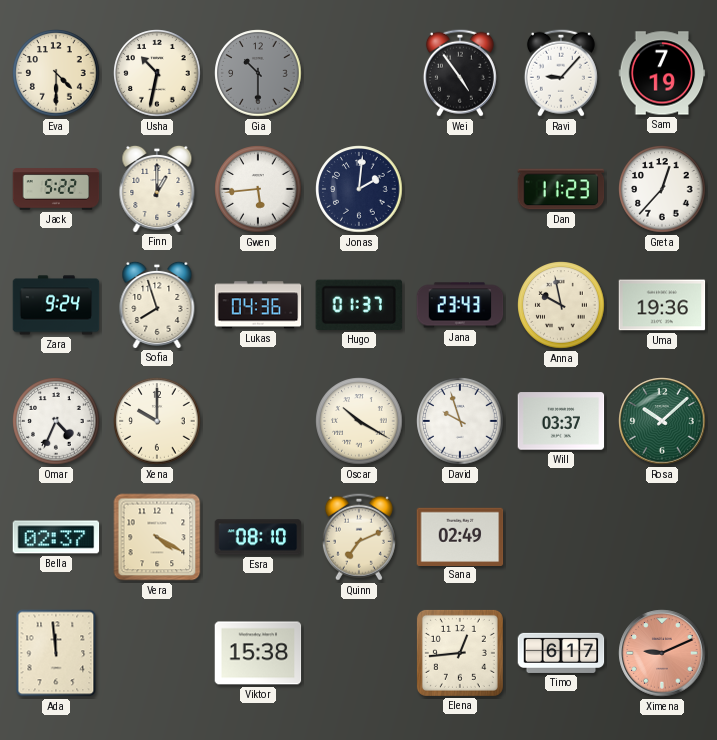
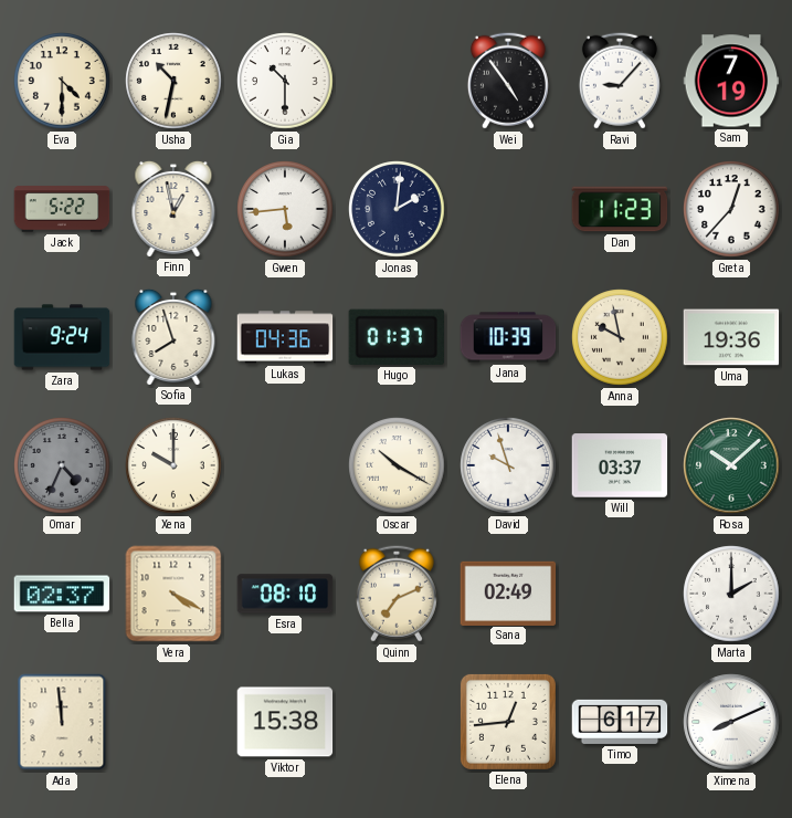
Gia dial: grey -> white
Finn: 1:00 -> 12:58
Jana: 23:43 -> 10:39
Omar dial: white -> grey
Marta: none -> 2:00
Ximena: 9:11 -> 8:11
Ximena dial: salmon -> white
